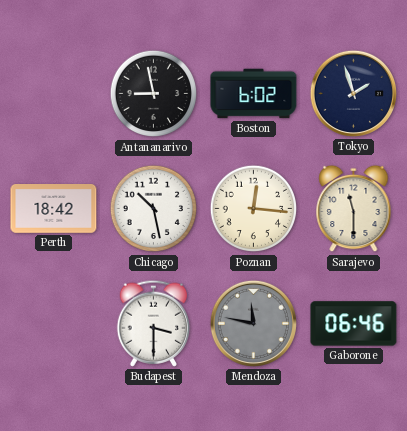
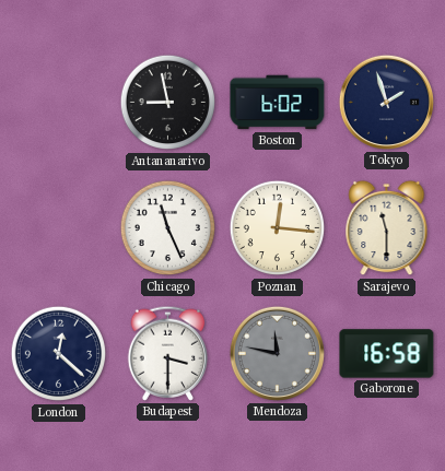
Perth: 18:42 -> none
Chicago: 10:28 -> 11:26
London: none -> 12:22
Gaborone: 06:46 -> 16:58
